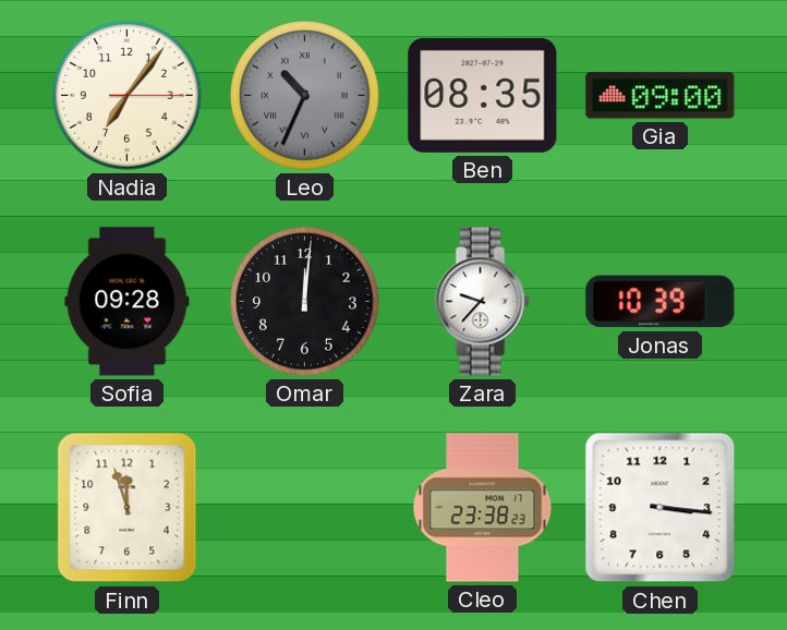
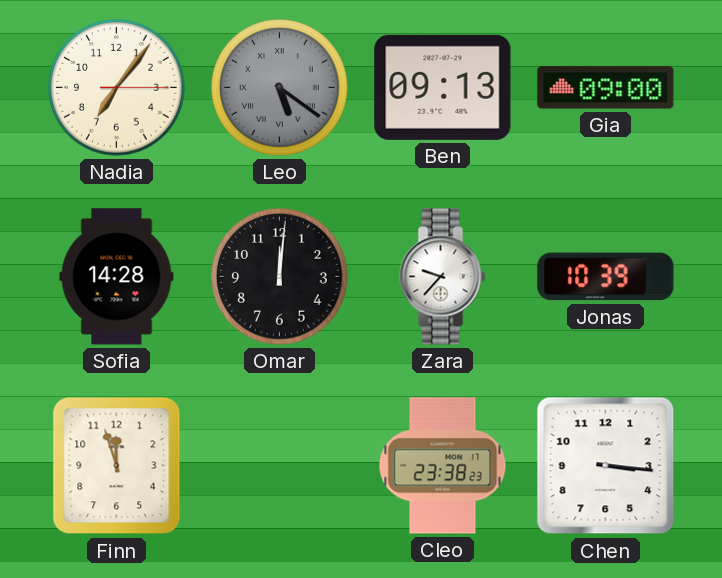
Leo: 10:34 -> 5:21
Ben: 08:35 -> 09:13
Sofia: 09:28 -> 14:28
